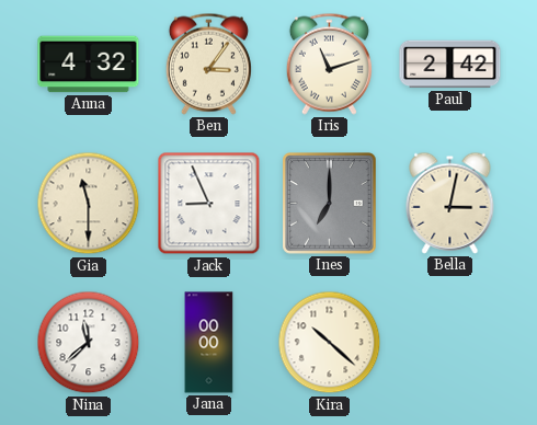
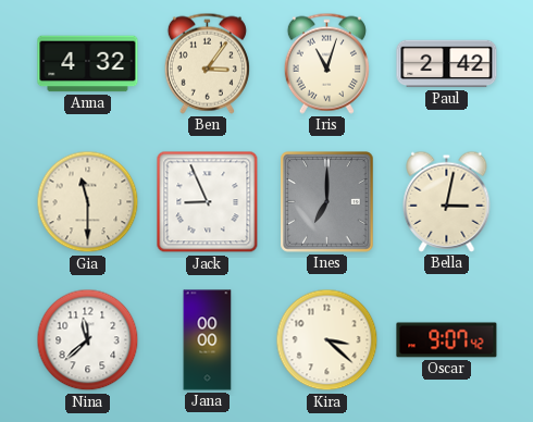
Iris: 11:12 -> 11:03
Kira: 10:22 -> 3:22
Oscar: none -> 9:07
